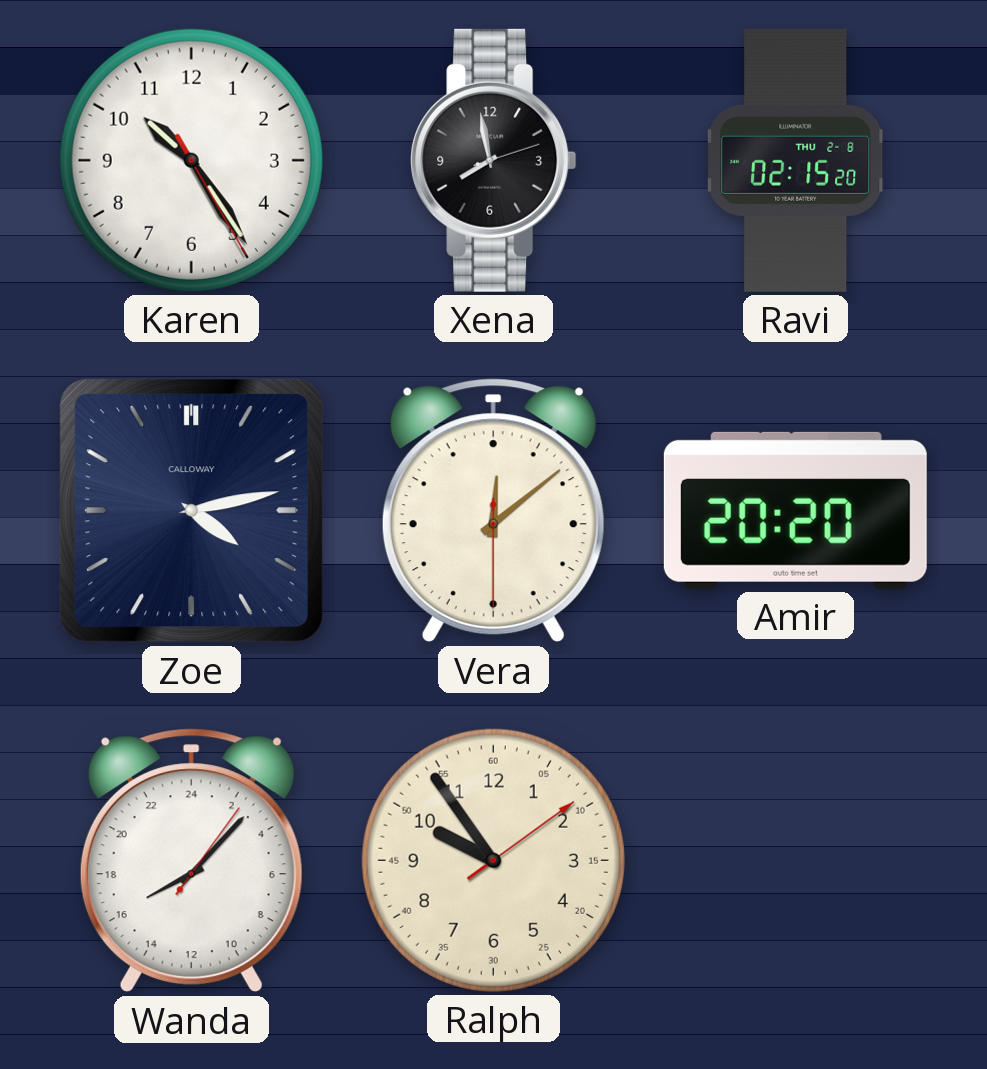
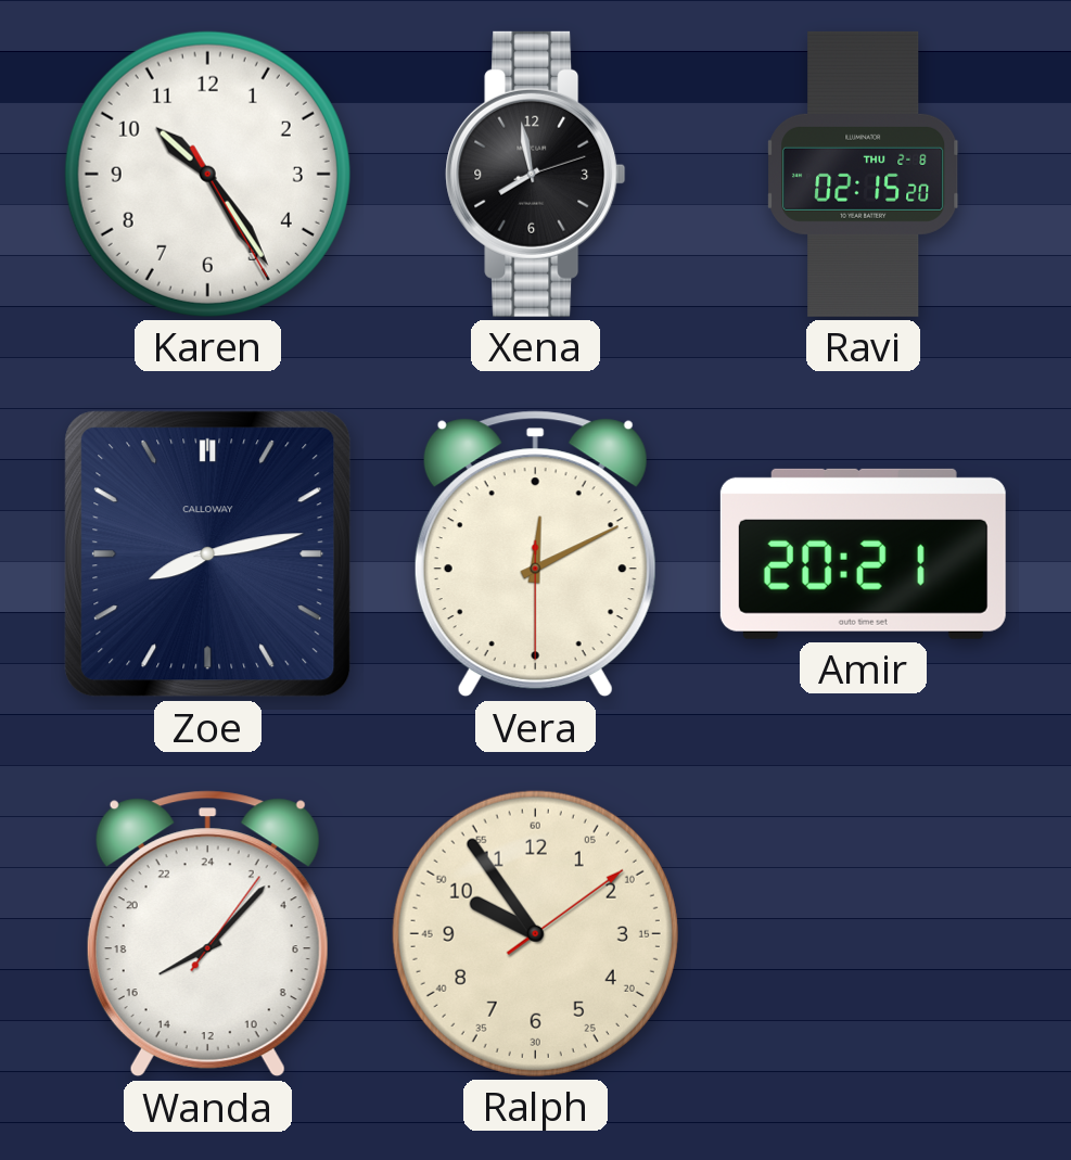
Zoe: 4:13 -> 8:13
Vera: 12:08 -> 12:10
Amir: 20:20 -> 20:21
